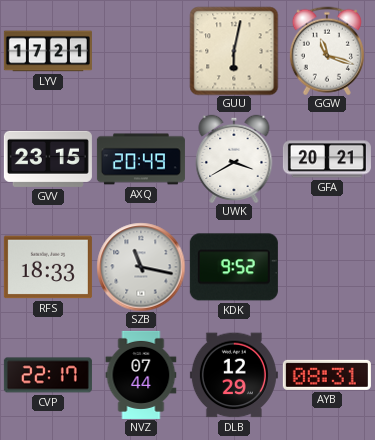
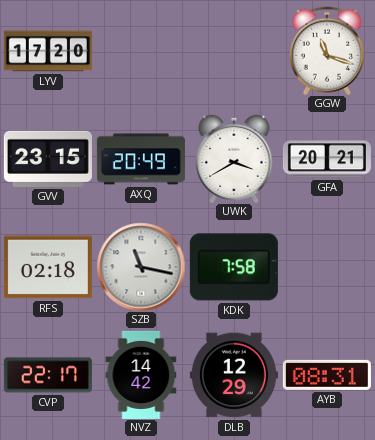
LYV: 17:21 -> 17:20
GUU: 6:02 -> none
RFS: 18:33 -> 02:18
KDK: 9:52 -> 7:58
NVZ: 07:44 -> 14:42
